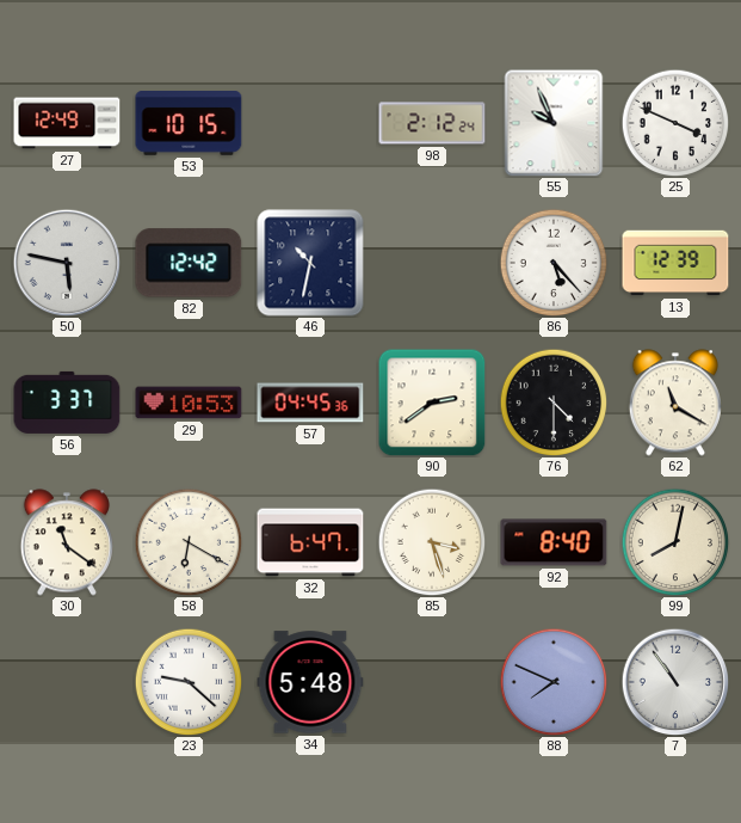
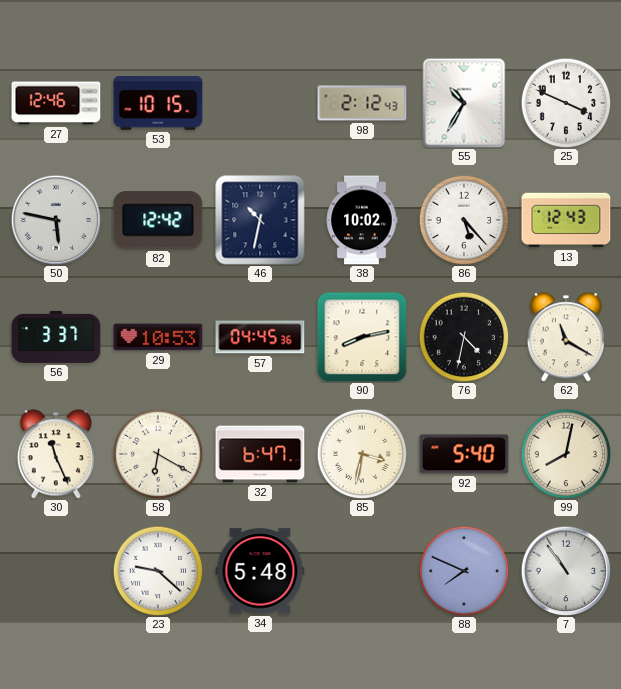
27: 12:49 -> 12:46
98: 2:12:24 -> 2:12:43
55: 9:56 -> 10:35
38: none -> 10:02
13: 12:39 -> 12:43
90: 2:39 -> 8:13
76: 4:30 -> 4:32
30: 11:21 -> 11:26
85: 3:27 -> 3:32
92: 8:40 -> 5:40
